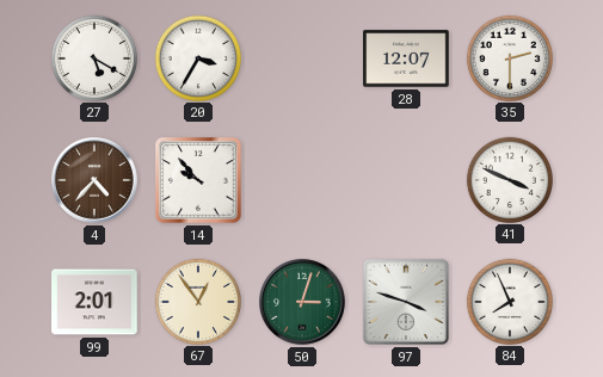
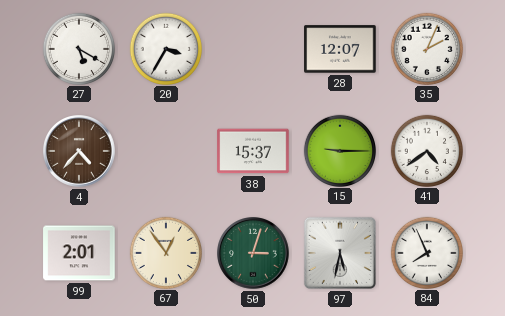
35: 2:30 -> 2:04
14: 9:53 -> none
38: none -> 15:37
15: none -> 9:15
41: 3:49 -> 4:39
97: 3:48 -> 5:32
